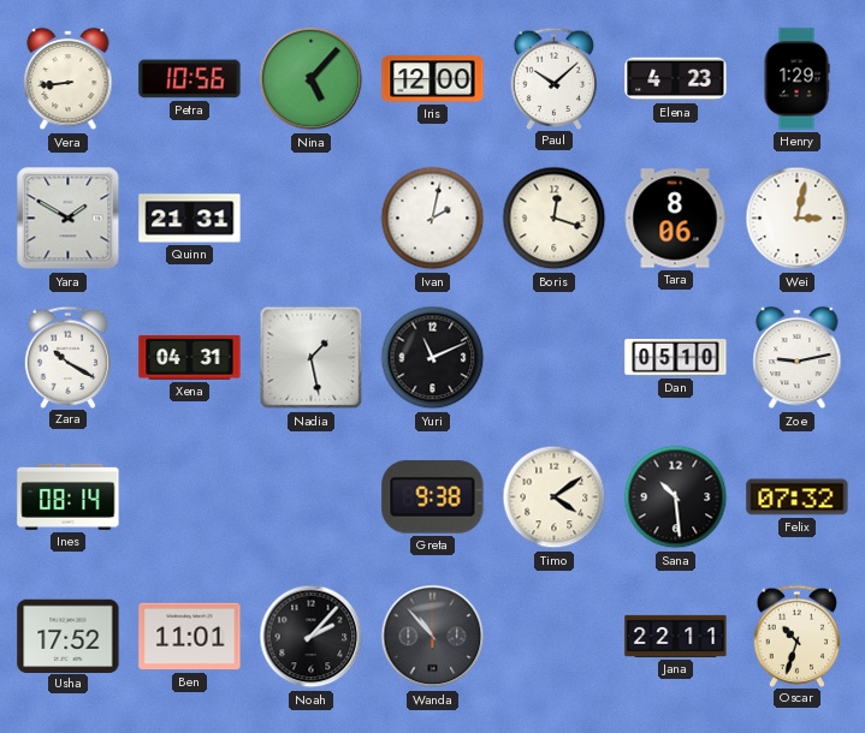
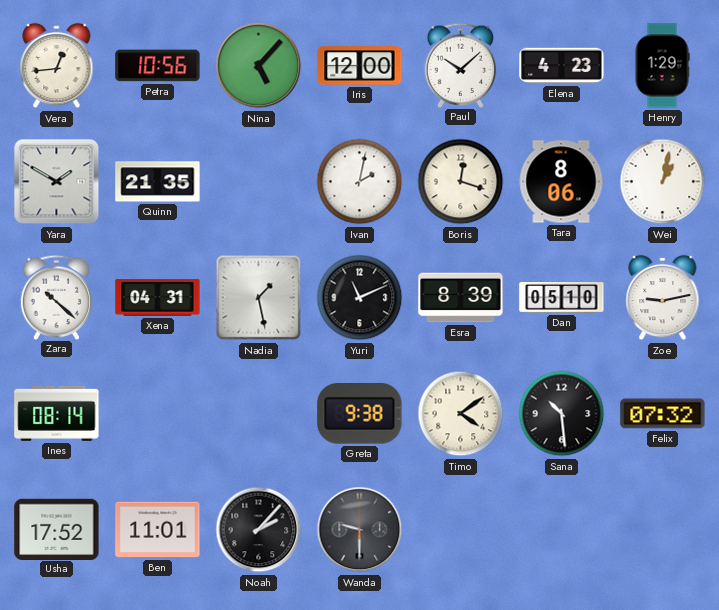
Vera: 8:44 -> 12:44
Quinn: 21:31 -> 21:35
Wei: 3:02 -> 1:02
Zara: 10:20 -> 10:22
Esra: none -> 8:39
Wanda: 10:53 -> 9:30
Jana: 22:11 -> none
Oscar: 10:33 -> none
